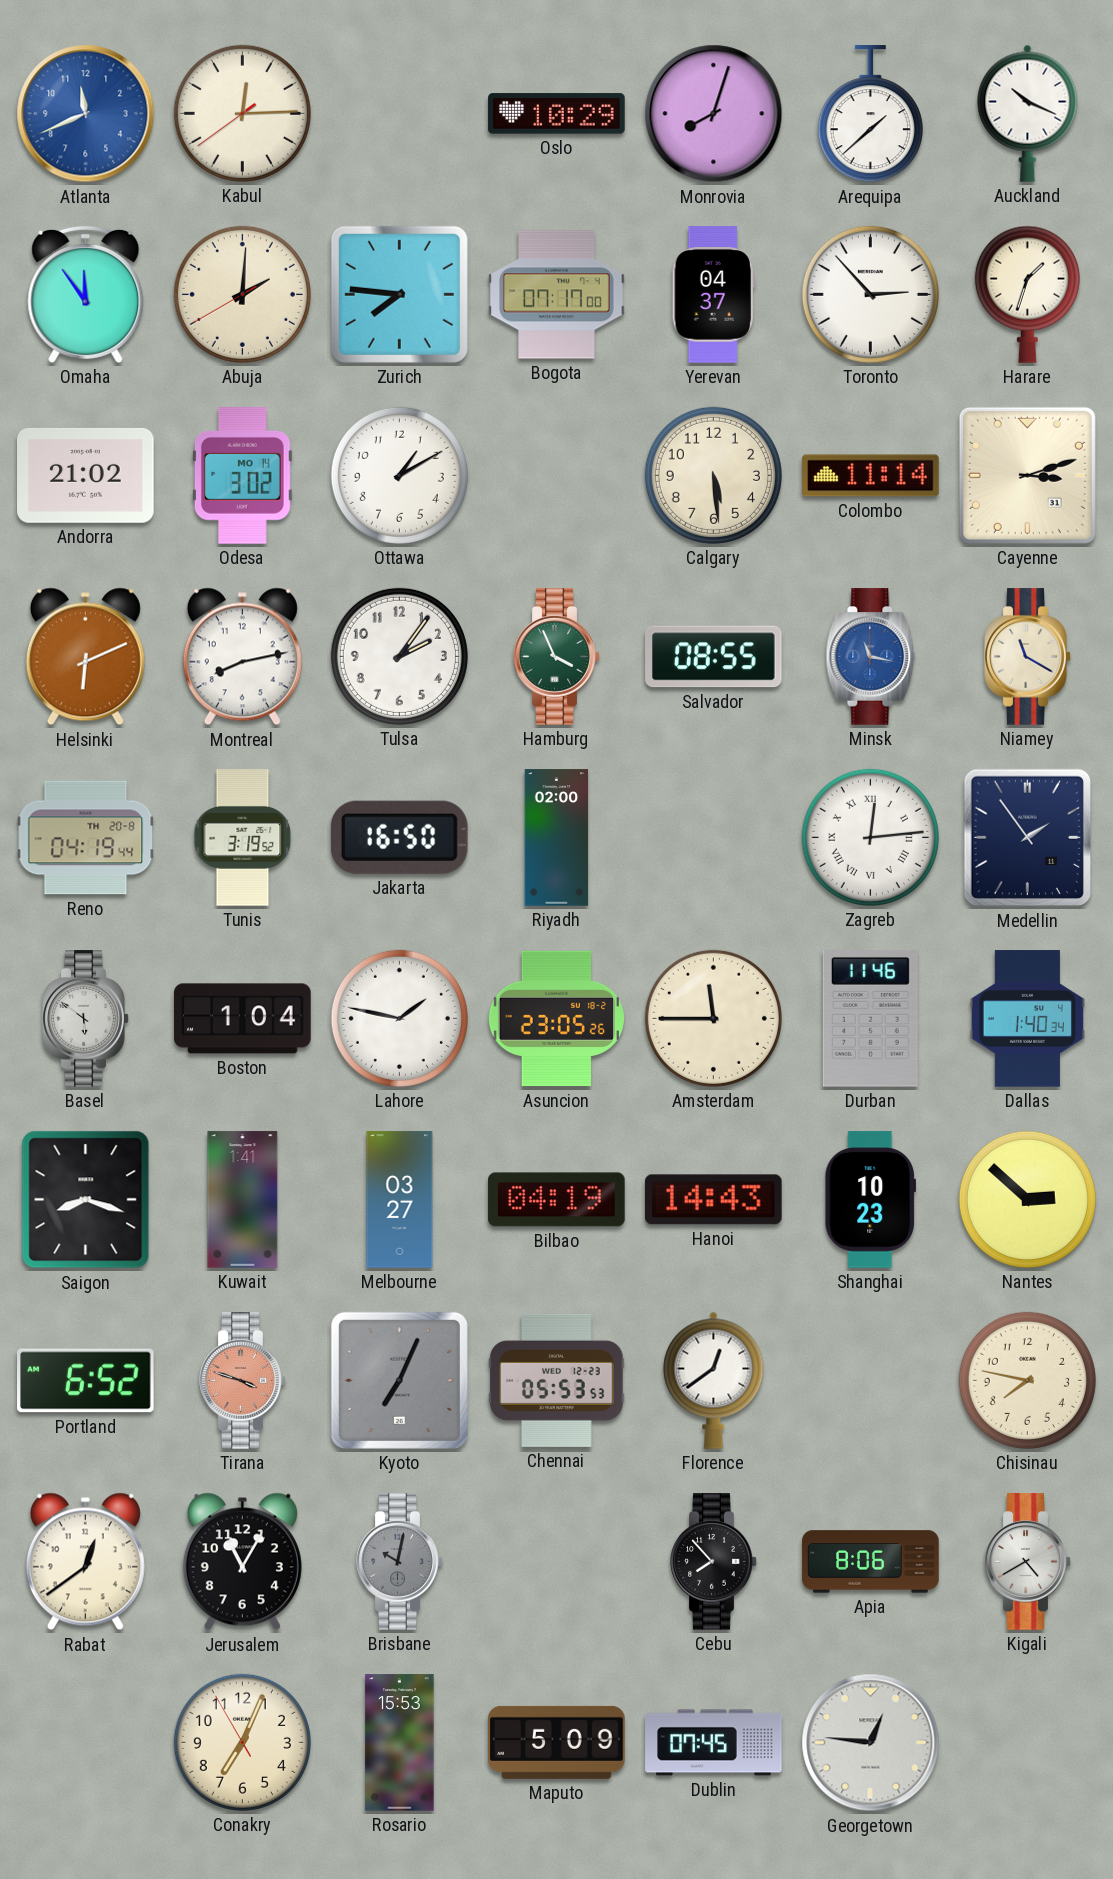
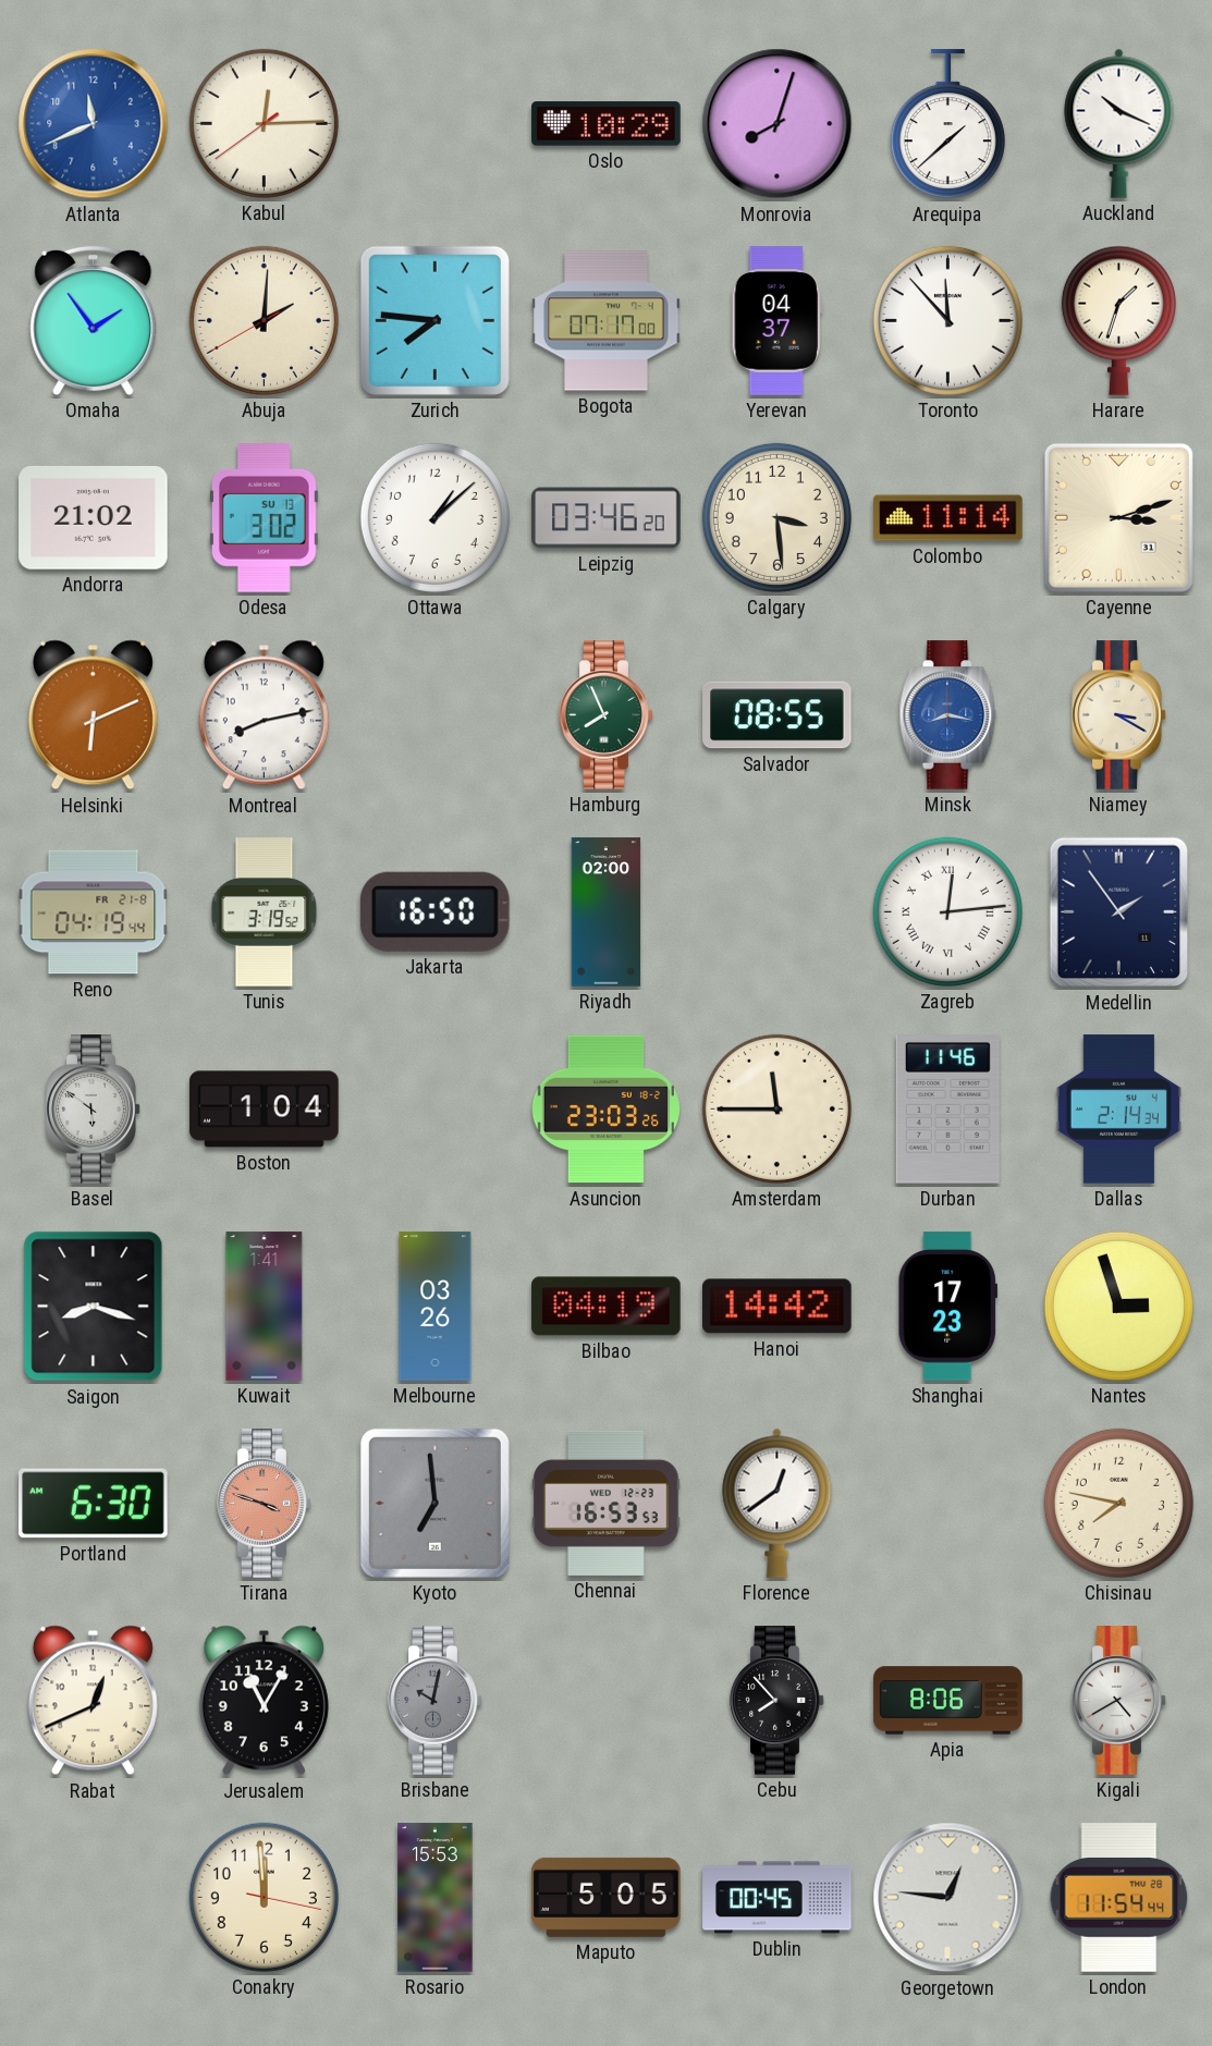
Omaha: 11:54 -> 1:54
Toronto: 2:53 -> 11:53
Odesa date: MO 14 -> SU 13
Ottawa: 1:10 -> 1:08
Leipzig: none -> 03:46
Calgary: 5:29 -> 3:29
Tulsa: 2:06 -> none
Hamburg: 3:56 -> 7:56
Minsk: 11:17 -> 8:17
Niamey: 11:20 -> 3:20
Reno date: TH 20-8 -> FR 21-8
Lahore: 1:47 -> none
Asuncion: 23:05 -> 23:03
Dallas: 1:40 -> 2:14
Melbourne: 03:27 -> 03:26
Hanoi: 14:43 -> 14:42
Shanghai: 10:23 -> 17:23
Nantes: 2:52 -> 2:57
Portland: 6:52 -> 6:30
Kyoto: 7:04 -> 6:59
Chennai: 05:53 -> 16:53
Rabat: 12:39 -> 12:41
Conakry: 7:03 -> 11:59
Maputo: 5:09 -> 5:05
Dublin: 07:45 -> 00:45
London: none -> 11:54
